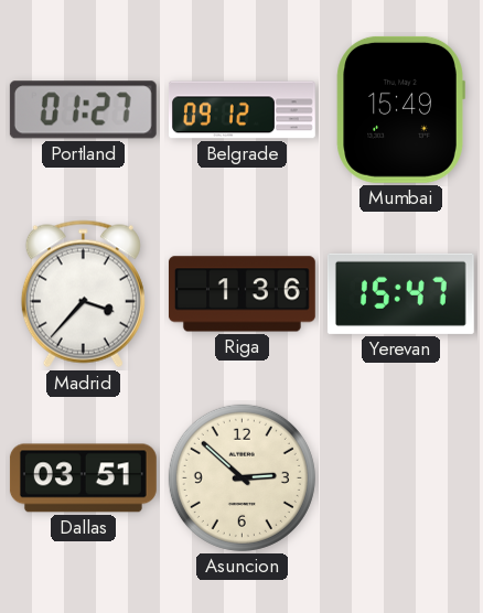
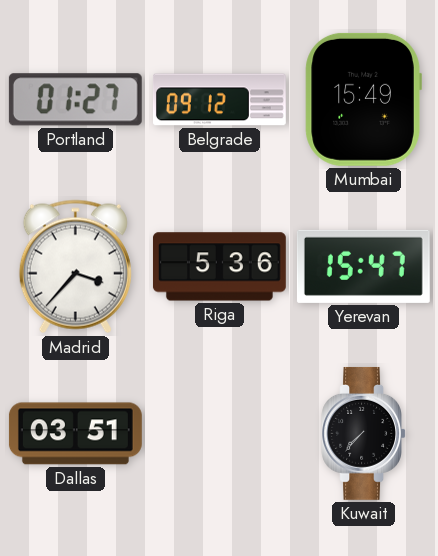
Riga: 1:36 -> 5:36
Asuncion: 2:52 -> none
Kuwait: none -> 7:37
